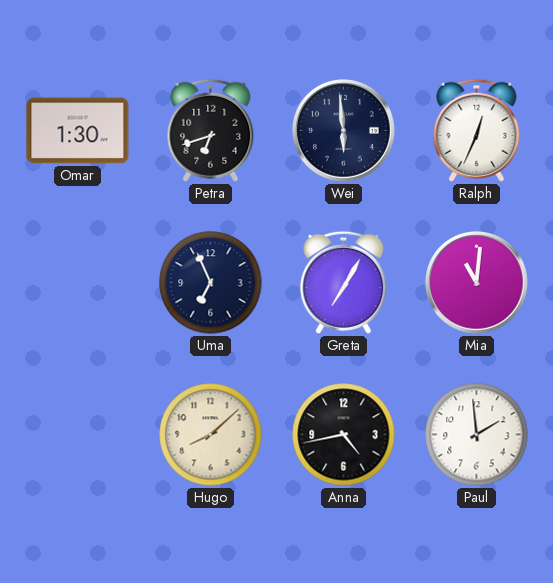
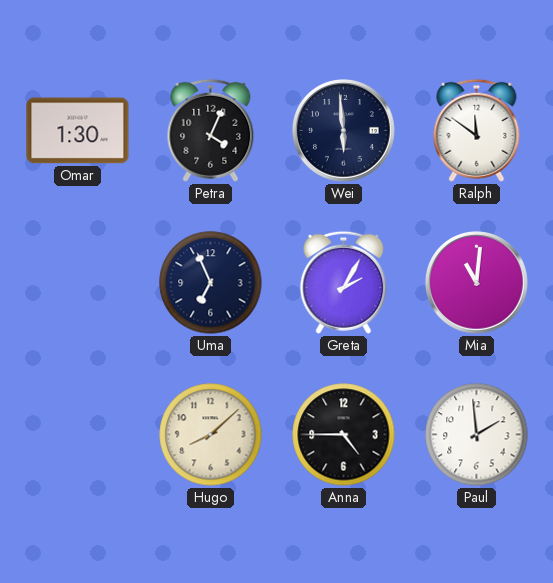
Petra: 6:42 -> 4:04
Ralph: 12:34 -> 11:51
Greta: 7:05 -> 2:05
Anna: 4:43 -> 4:45
